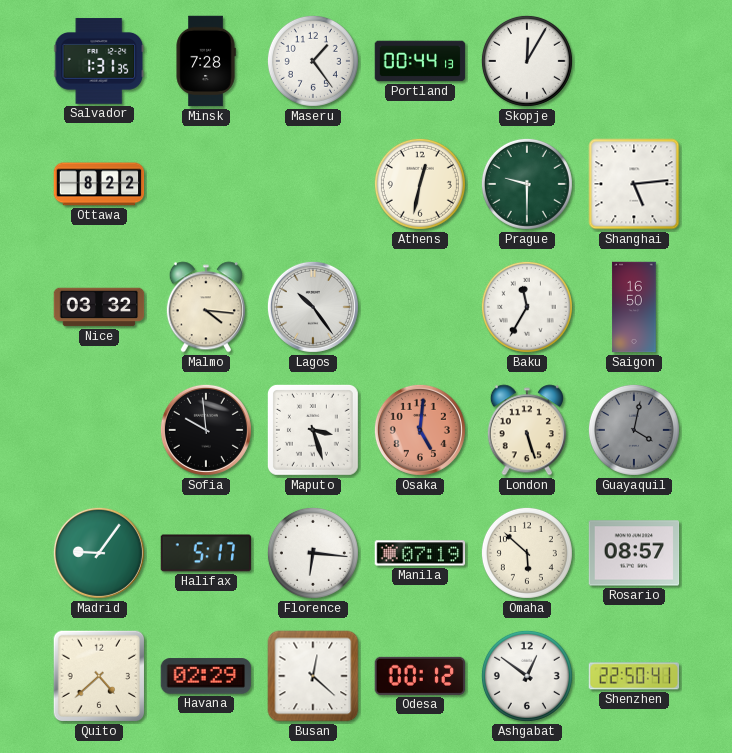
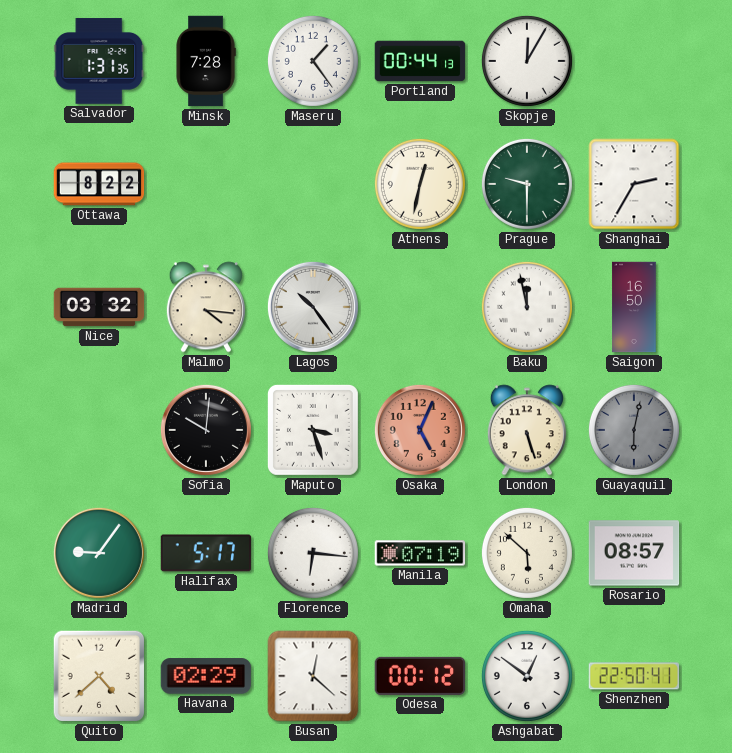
Shanghai: 5:14 -> 2:35
Baku: 11:35 -> 11:58
Sofia: 9:59 -> 10:01
Osaka: 5:01 -> 5:04
Guayaquil: 4:02 -> 6:02
